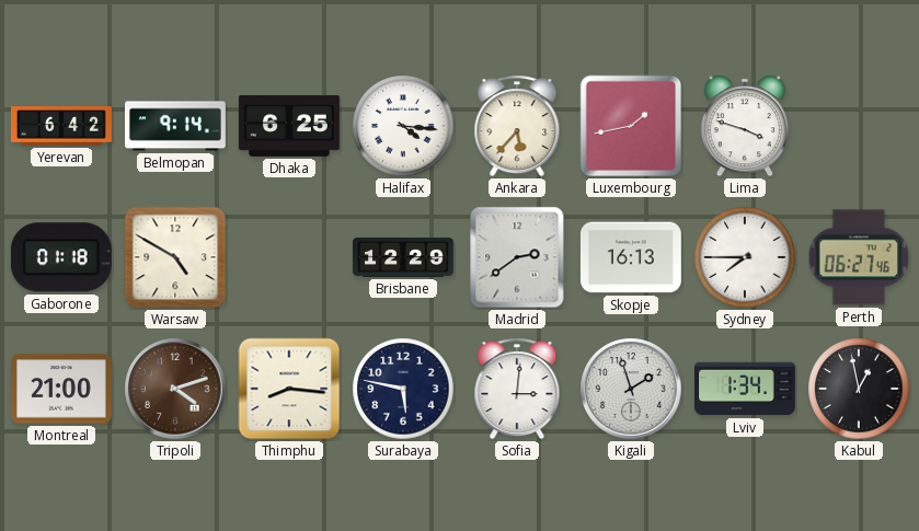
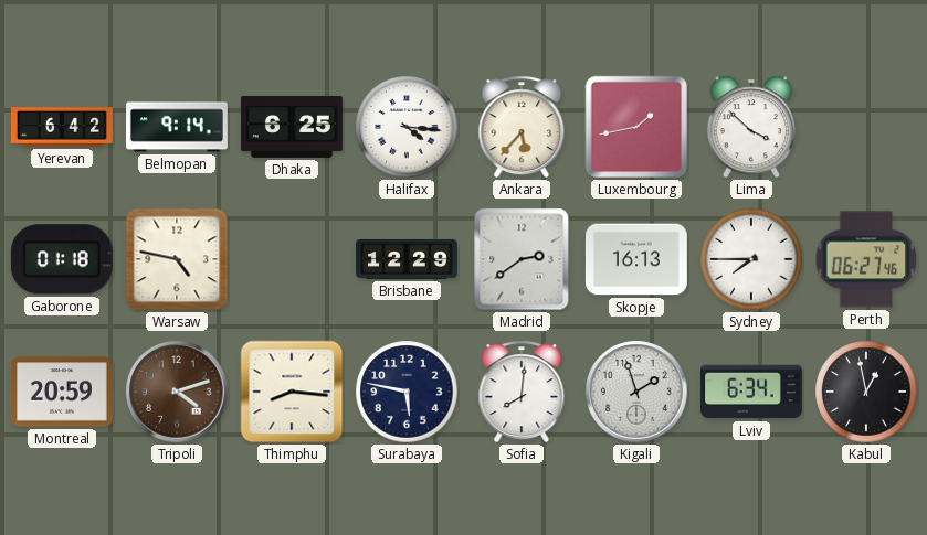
Lima: 3:48 -> 3:52
Warsaw: 4:50 -> 4:47
Montreal: 21:00 -> 20:59
Sofia: 3:01 -> 8:01
Lviv: 1:34 -> 6:34
